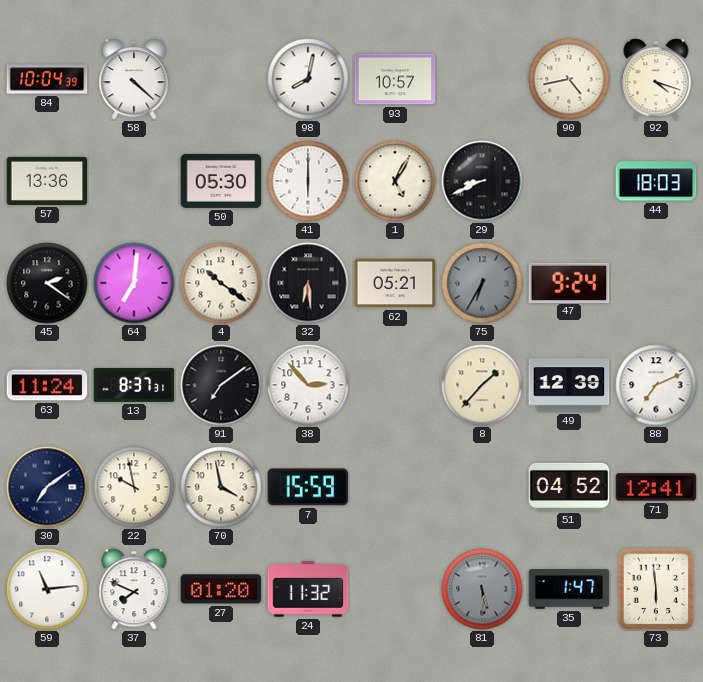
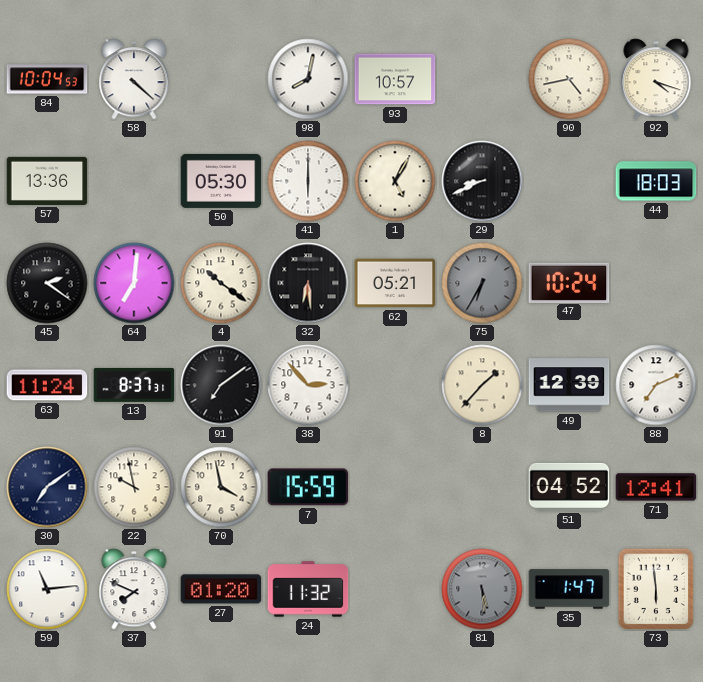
84: 10:04:39 -> 10:04:53
47: 9:24 -> 10:24
